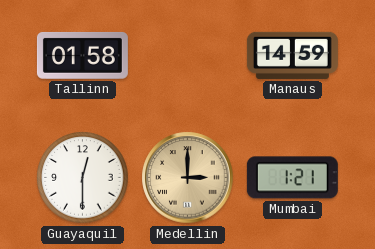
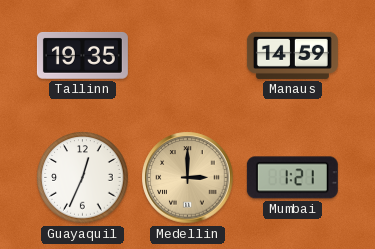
Tallinn: 01:58 -> 19:35
Guayaquil: 12:30 -> 12:34
